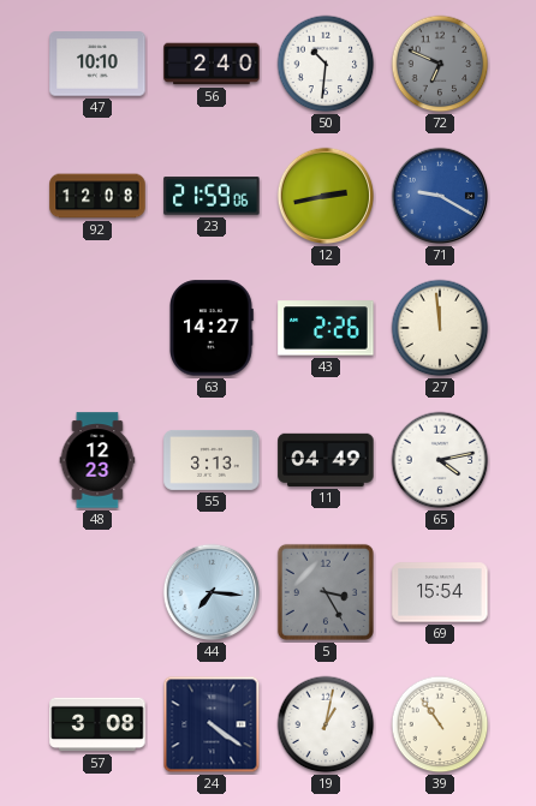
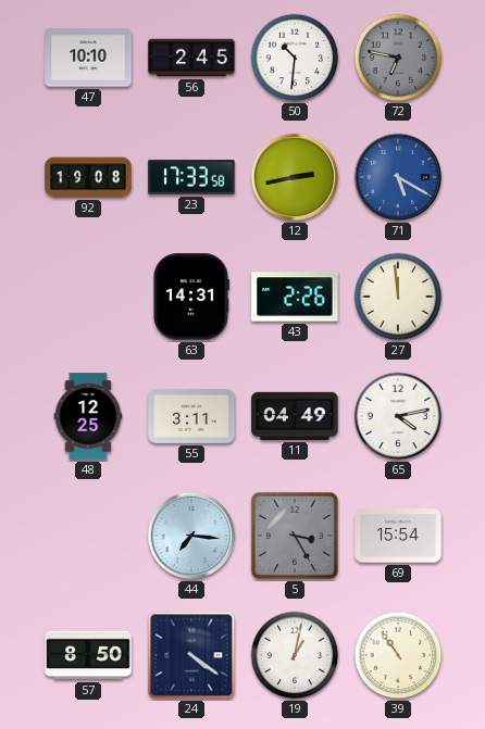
56: 2:40 -> 2:45
72: 6:49 -> 6:47
92: 12:08 -> 19:08
23: 21:59 -> 17:33
71: 9:20 -> 5:20
63: 14:27 -> 14:31
48: 12:23 -> 12:25
55: 3:13 -> 3:11
57: 3:08 -> 8:50
